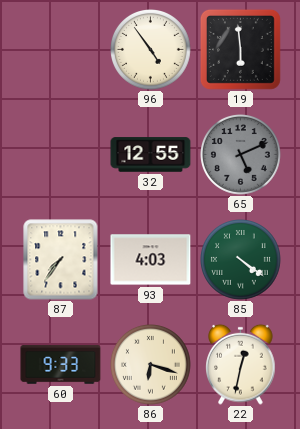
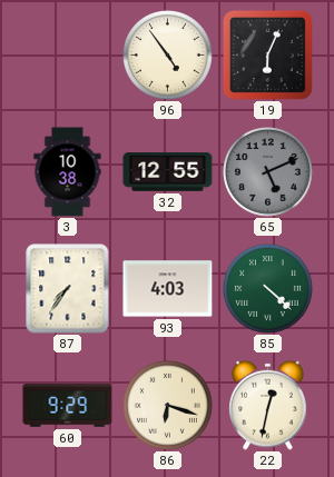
19: 5:59 -> 6:04
3: none -> 10:38
85: 4:21 -> 4:22
60: 9:33 -> 9:29
